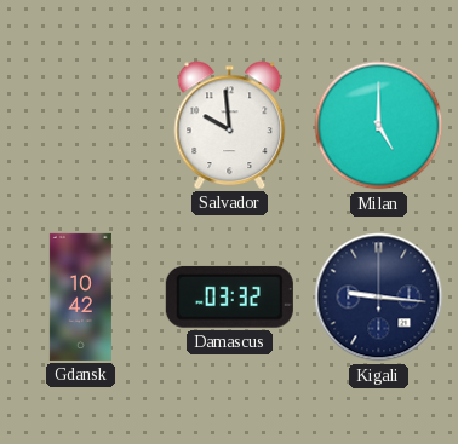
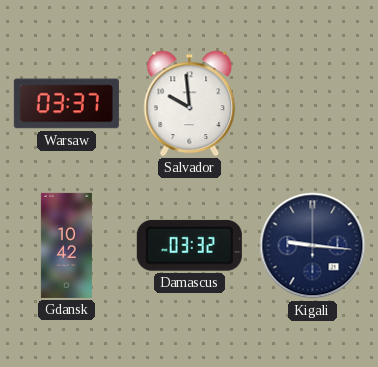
Warsaw: none -> 03:37
Milan: 5:00 -> none
